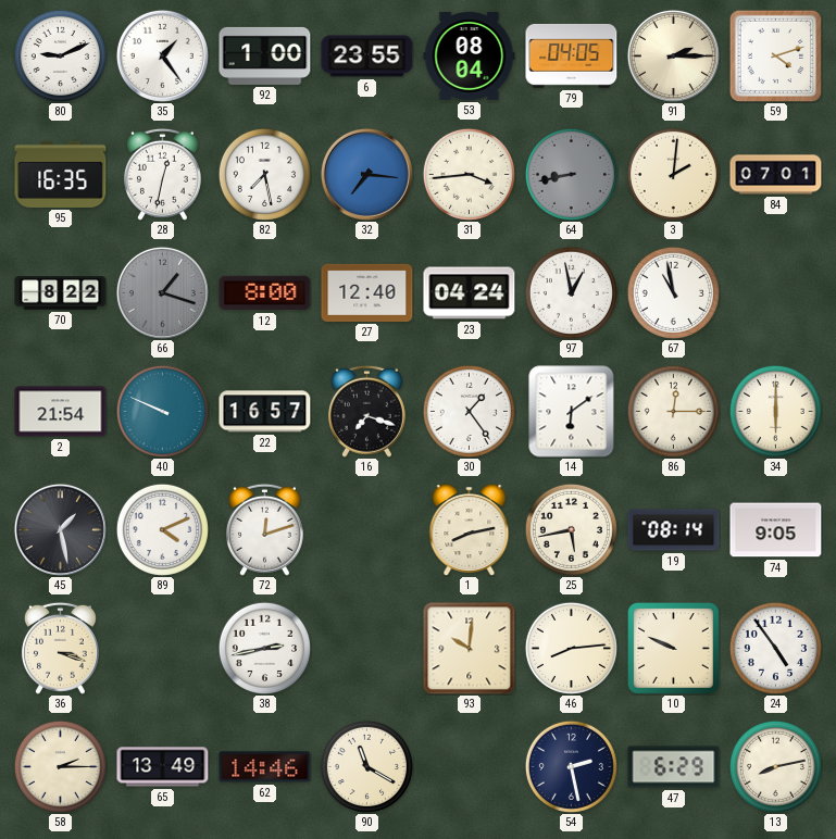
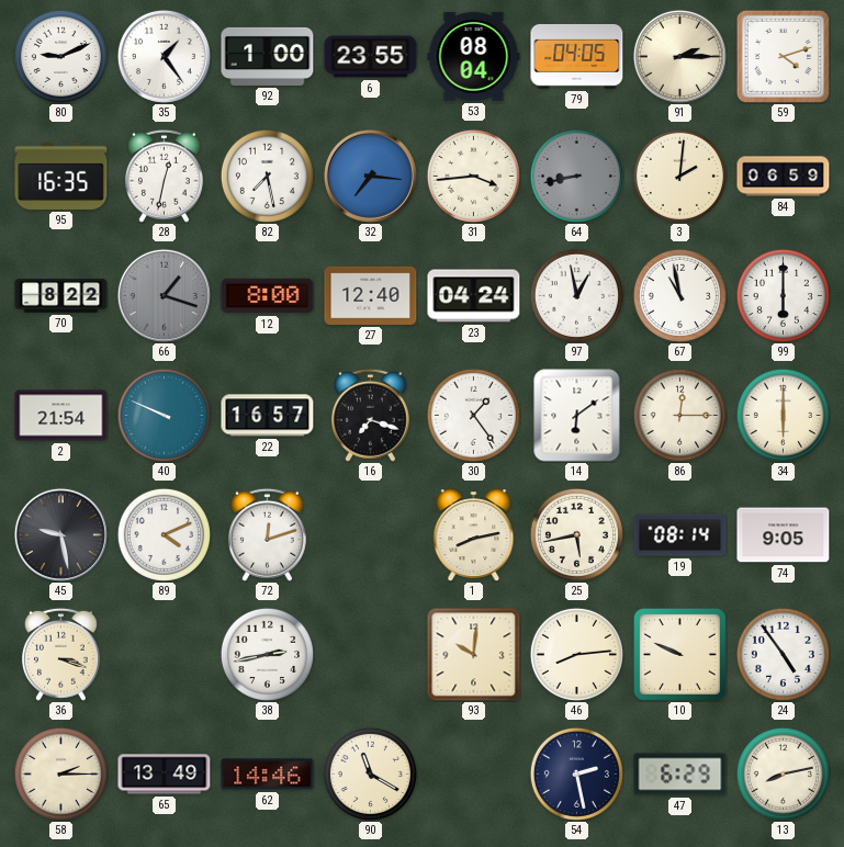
84: 07:01 -> 06:59
99: none -> 6:00
45: 1:28 -> 9:28
